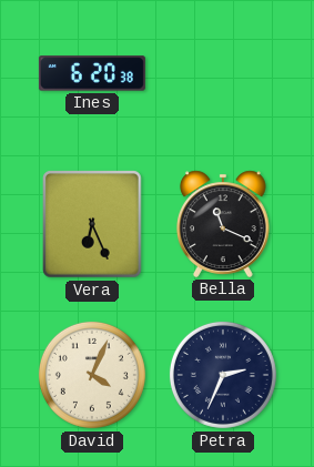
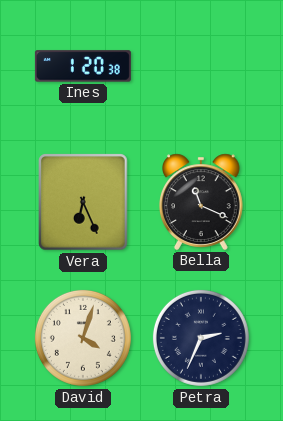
Ines: 6:20 -> 1:20
David: 4:04 -> 4:03
